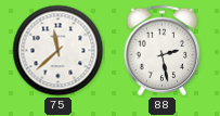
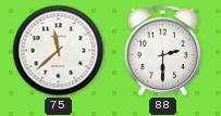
88: 2:28 -> 2:30
